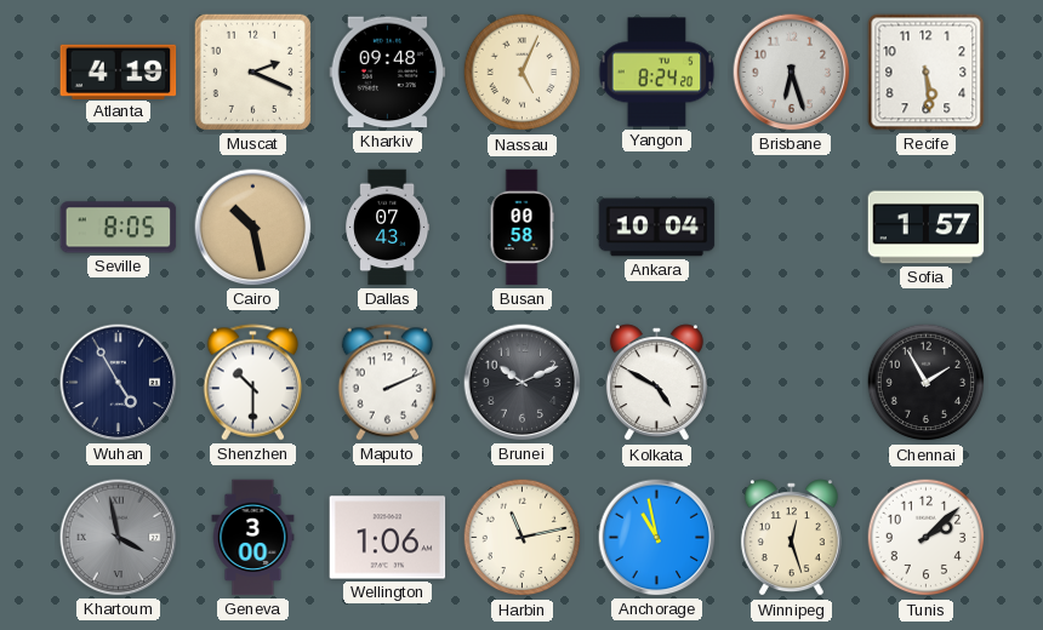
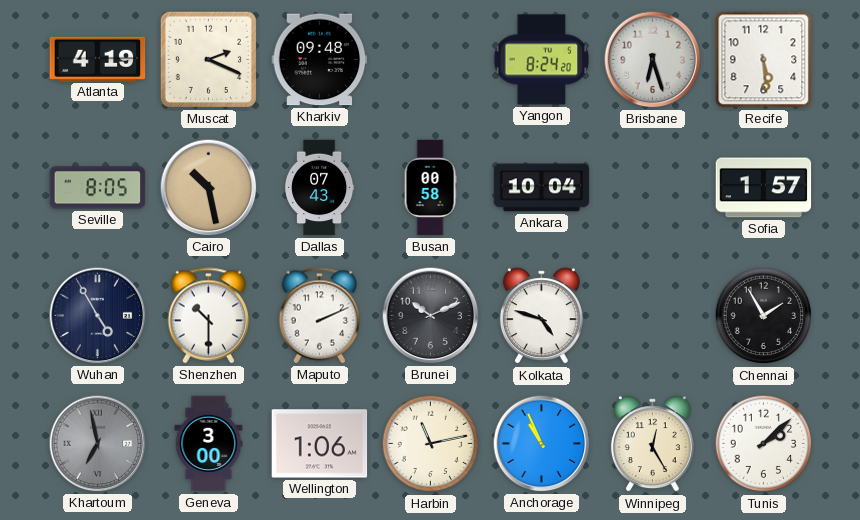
Nassau: 5:04 -> none
Kolkata: 4:50 -> 4:48
Khartoum: 3:58 -> 6:58
Anchorage: 10:58 -> 10:56
Winnipeg: 12:27 -> 12:25
